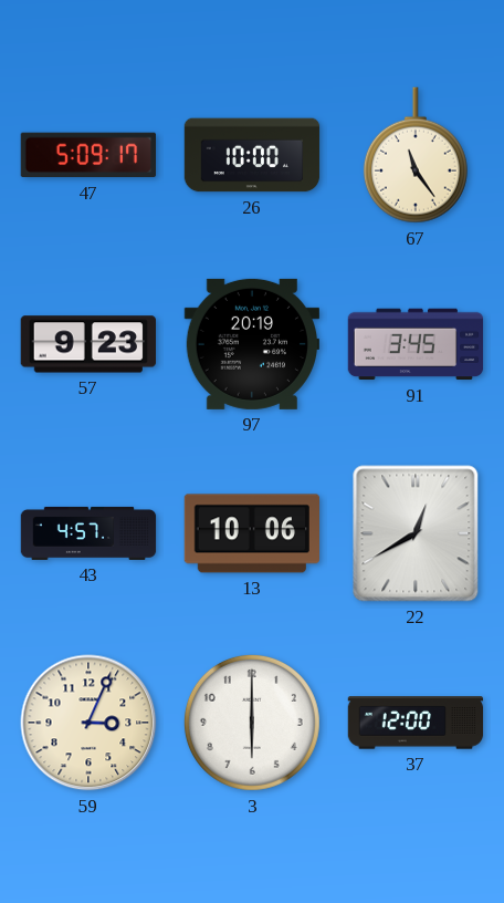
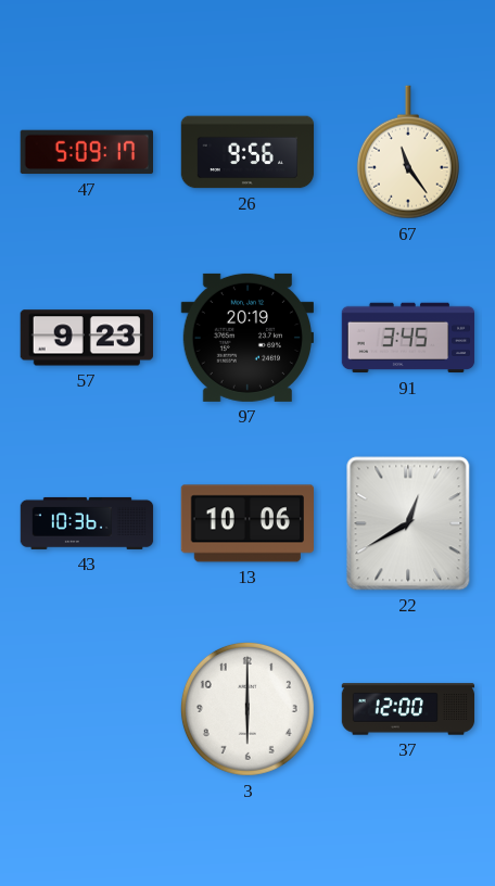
26: 10:00 -> 9:56
43: 4:57 -> 10:36
59: 3:04 -> none
